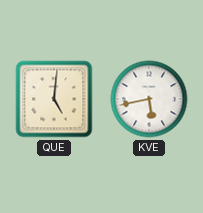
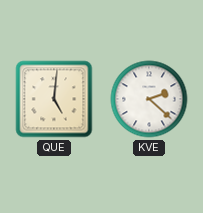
KVE: 5:43 -> 2:22
